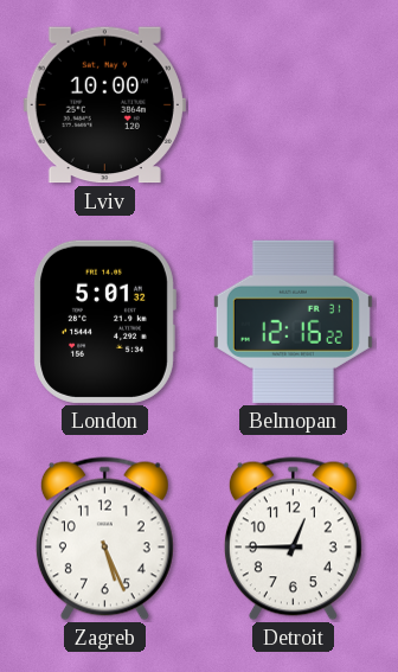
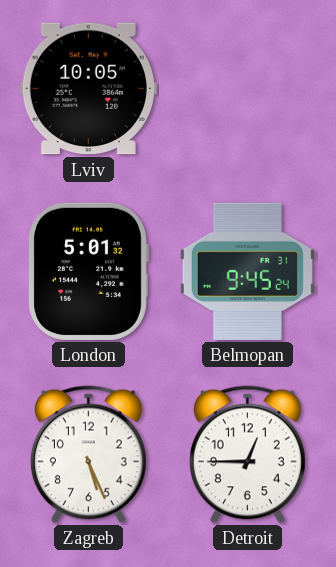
Lviv: 10:00 -> 10:05
Belmopan: 12:16 -> 9:45
